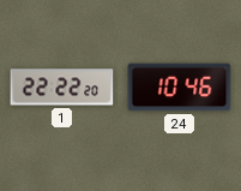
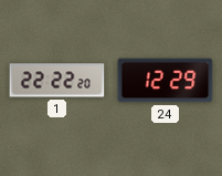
24: 10:46 -> 12:29
